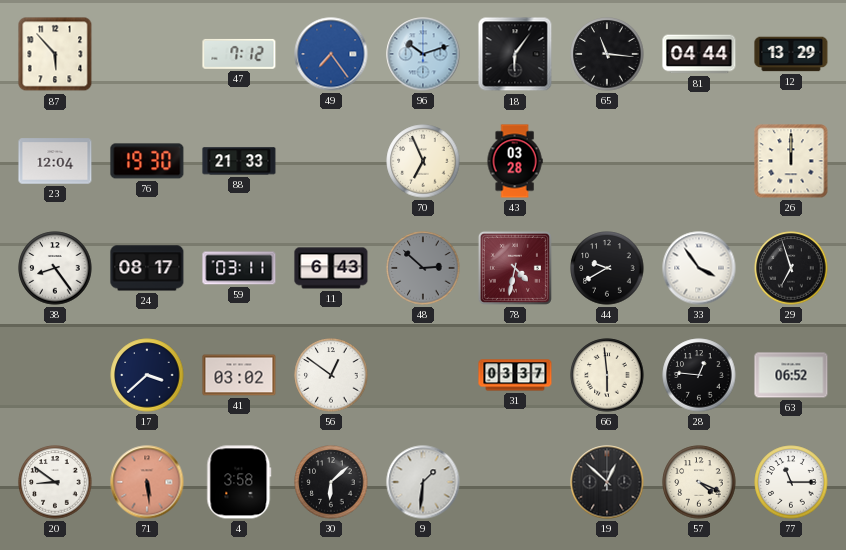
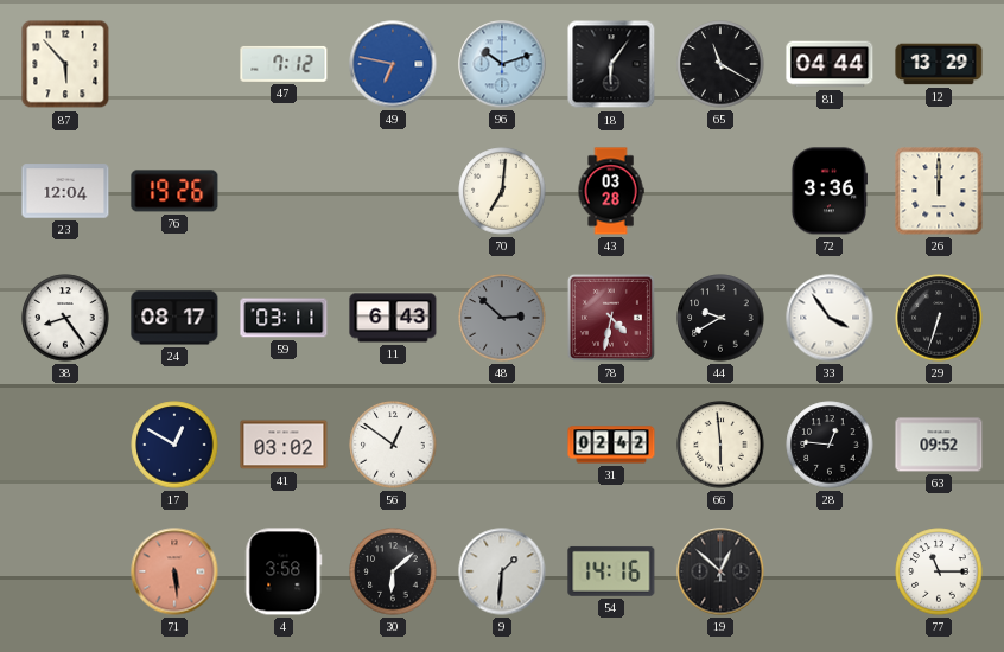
49: 7:24 -> 6:47
65: 11:16 -> 11:20
76: 19:30 -> 19:26
88: 21:33 -> none
70: 6:56 -> 7:01
72: none -> 3:36
29: 6:57 -> 6:33
17: 3:38 -> 12:50
31: 03:37 -> 02:42
63: 06:52 -> 09:52
20: 8:51 -> none
54: none -> 14:16
57: 4:19 -> none
